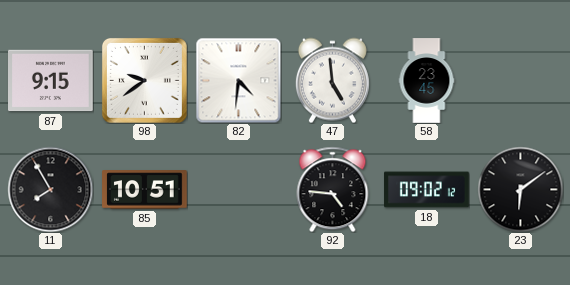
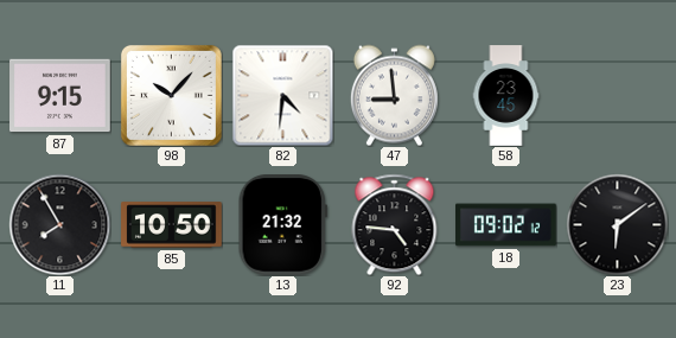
98: 9:39 -> 10:07
47: 4:59 -> 8:59
85: 10:51 -> 10:50
13: none -> 21:32
